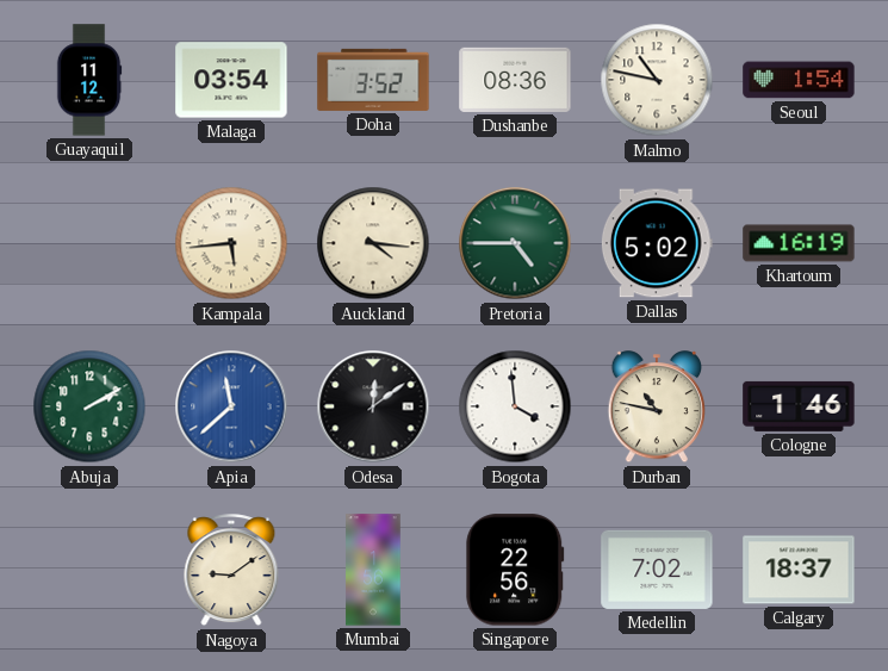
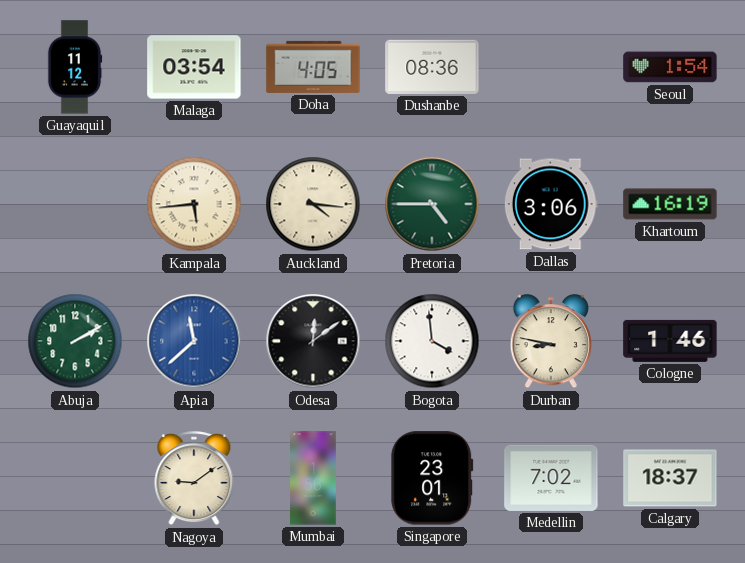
Doha: 3:52 -> 4:05
Malmo: 10:47 -> none
Dallas: 5:02 -> 3:06
Durban: 10:47 -> 8:47
Singapore: 22:56 -> 23:01
